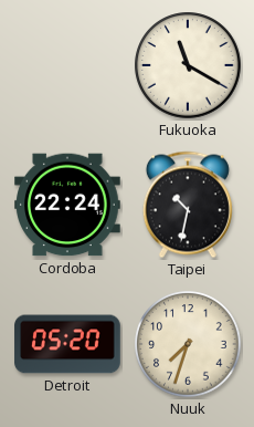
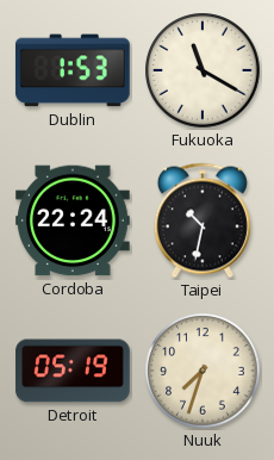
Dublin: none -> 1:53
Detroit: 05:20 -> 05:19
